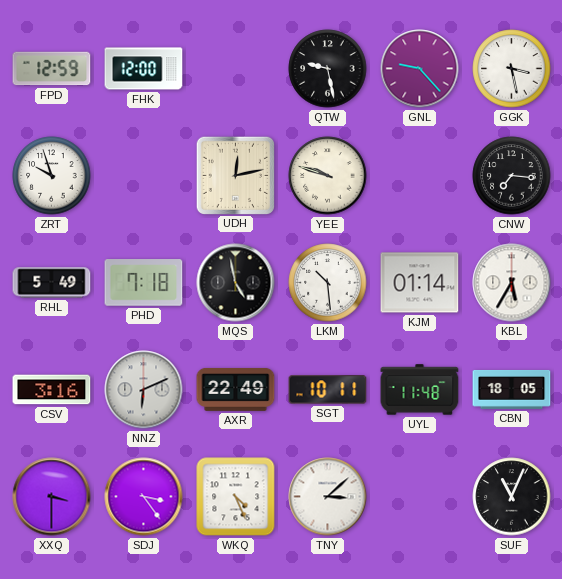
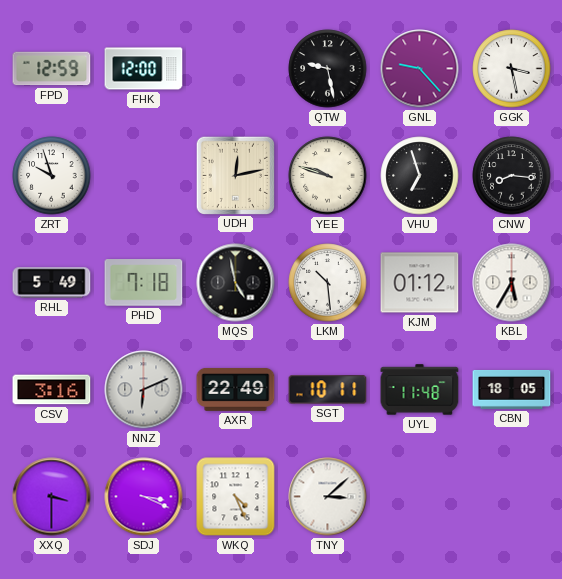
VHU: none -> 6:57
CNW: 7:16 -> 8:16
KJM: 01:14 -> 01:12
SDJ: 3:24 -> 3:19
SUF: 11:04 -> none
